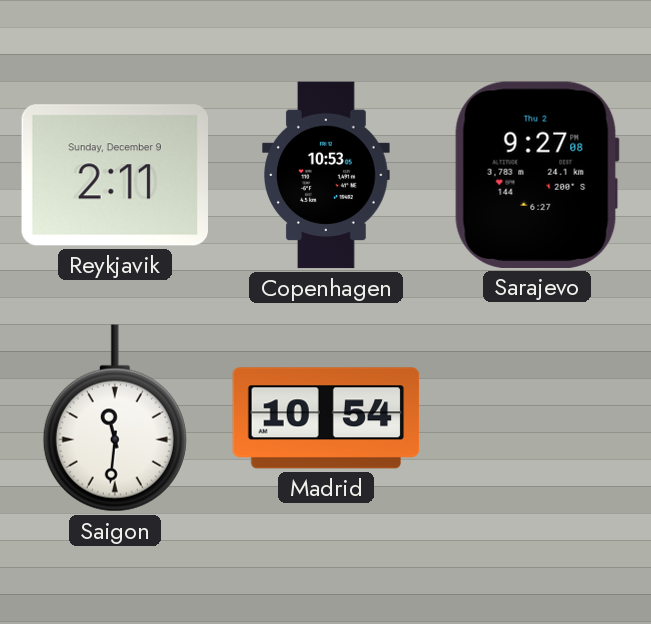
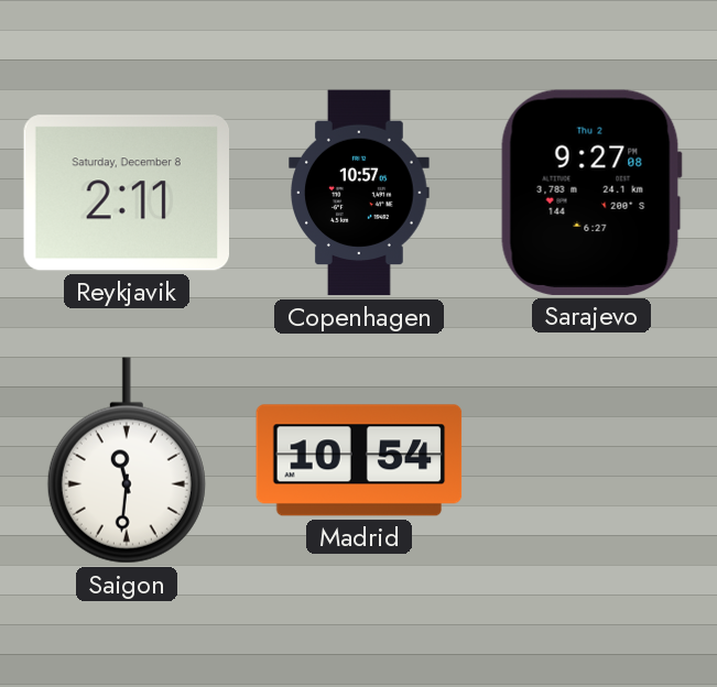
Reykjavik date: Sunday, December 9 -> Saturday, December 8
Copenhagen: 10:53 -> 10:57
